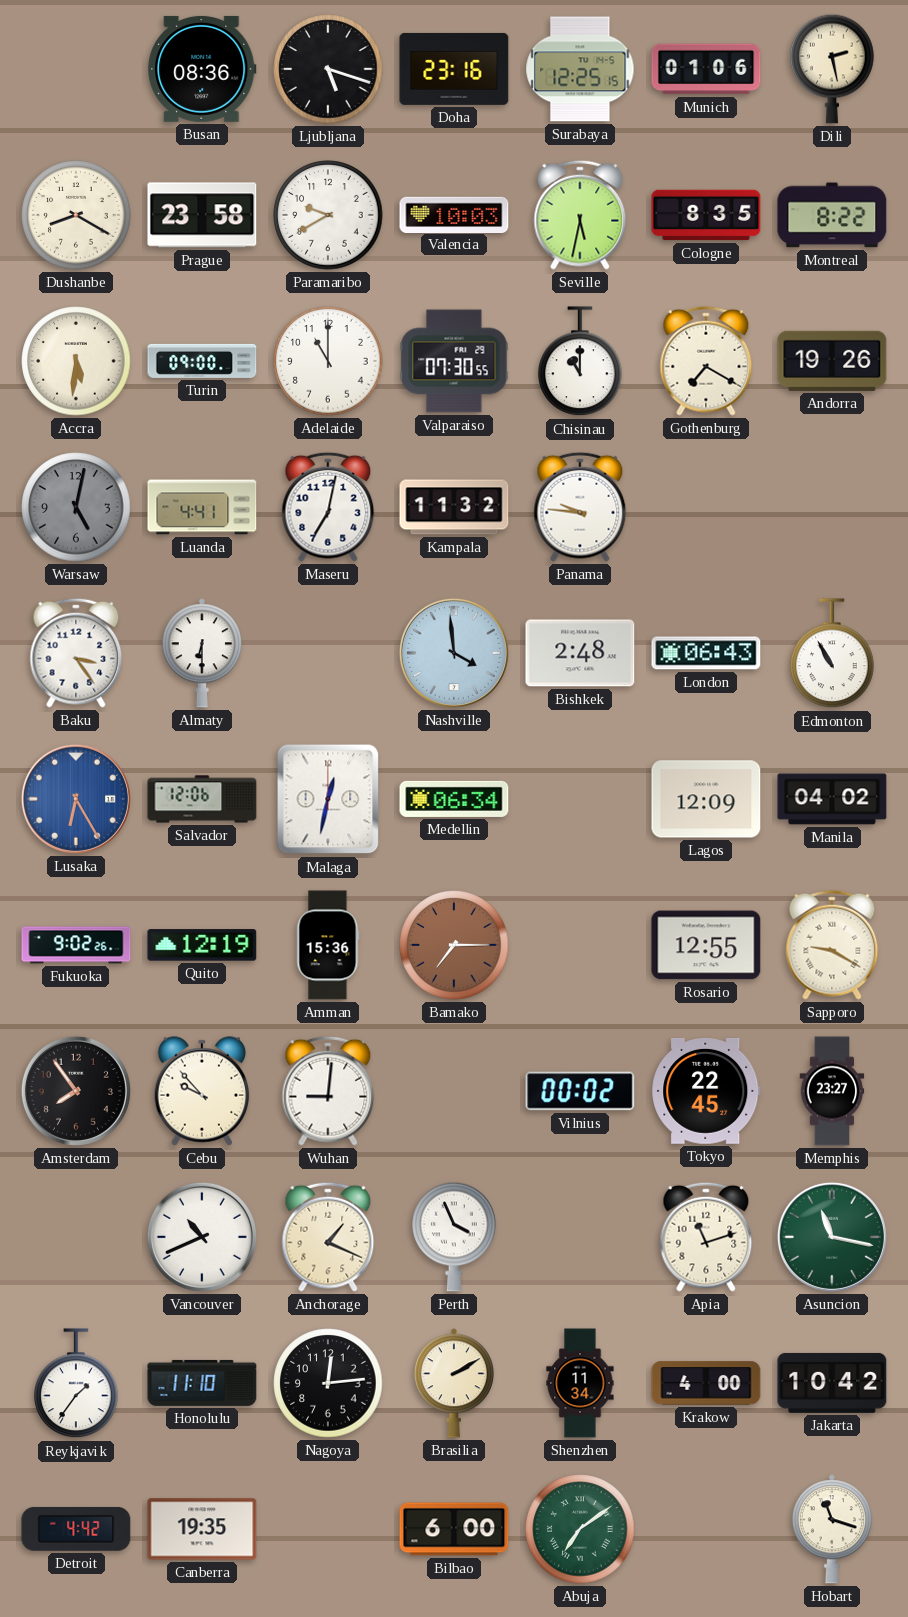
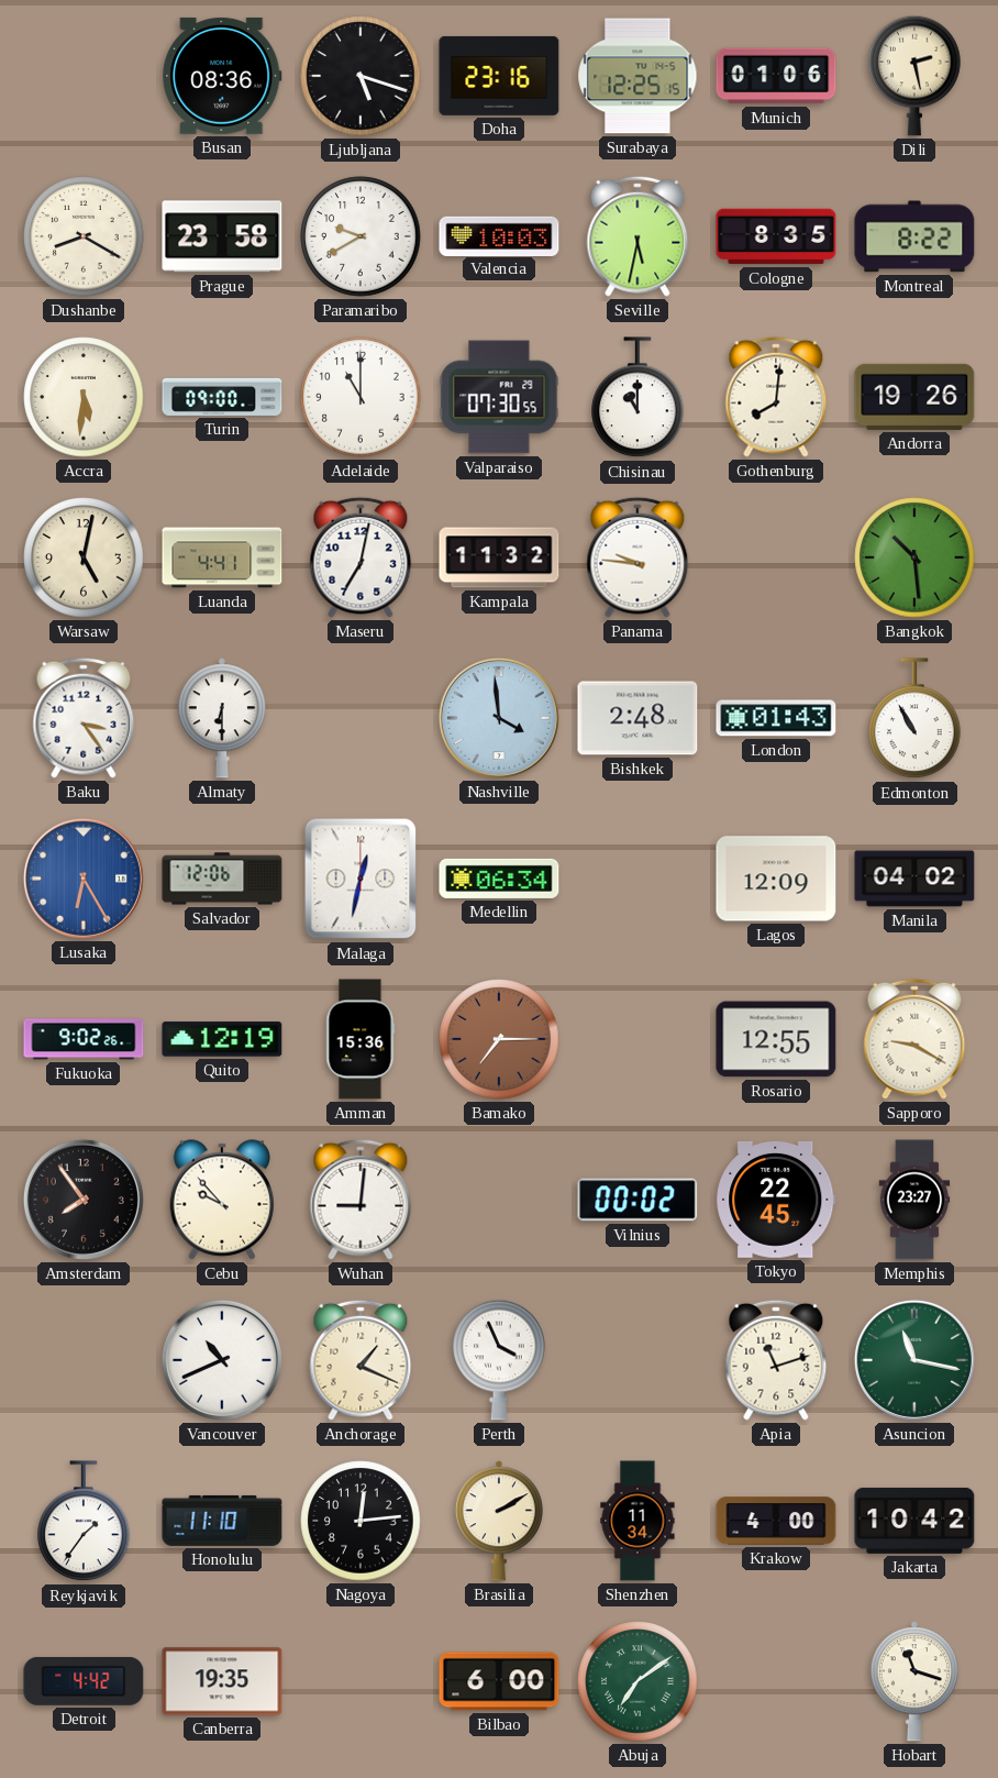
Gothenburg: 7:20 -> 8:01
Warsaw dial: grey -> cream
Bangkok: none -> 10:29
London: 06:43 -> 01:43
